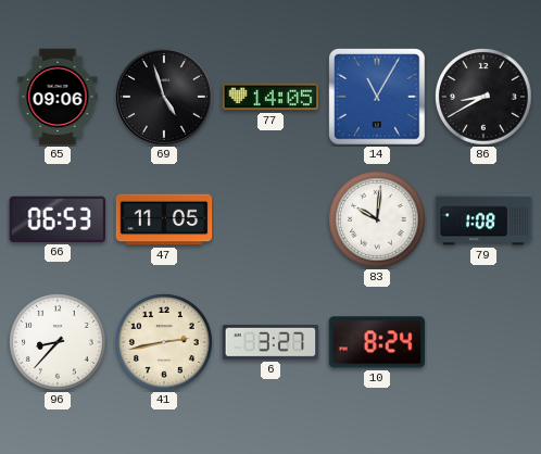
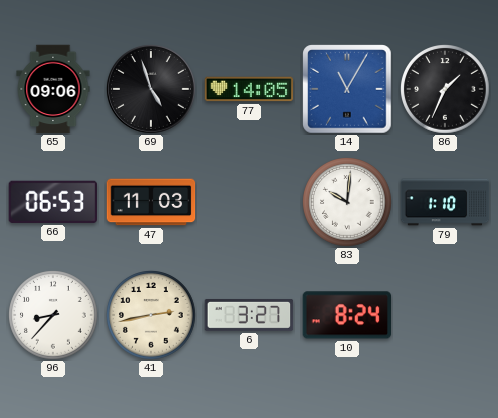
86: 8:40 -> 1:34
47: 11:05 -> 11:03
79: 1:08 -> 1:10
